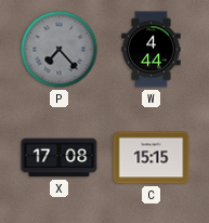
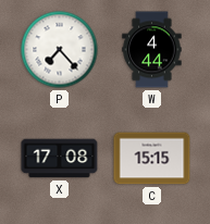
P dial: grey -> white
